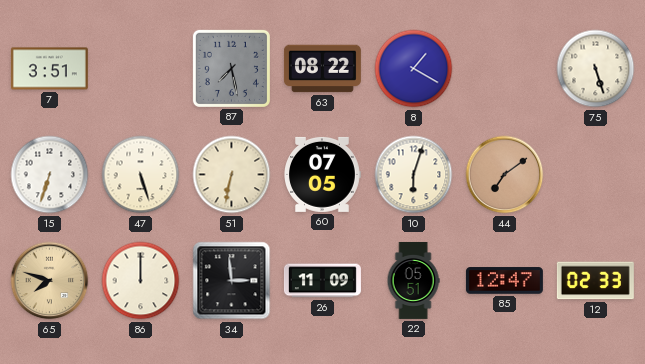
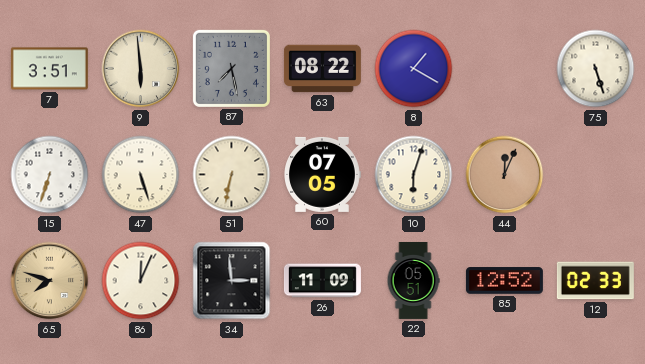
9: none -> 5:59
44: 7:09 -> 12:04
86: 12:00 -> 12:04
85: 12:47 -> 12:52
